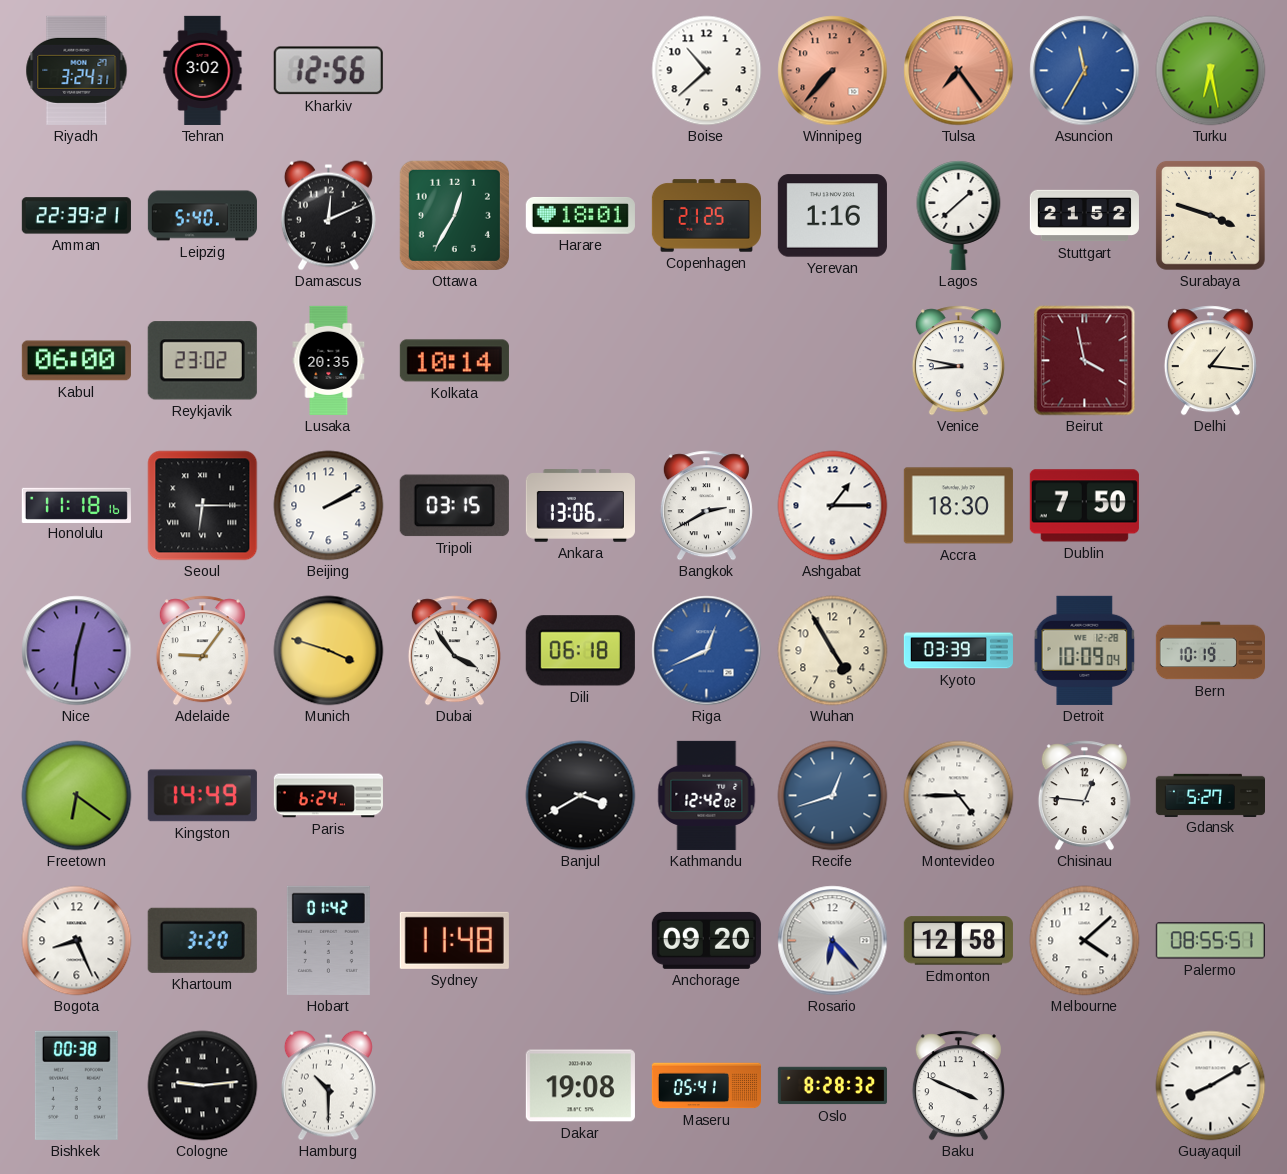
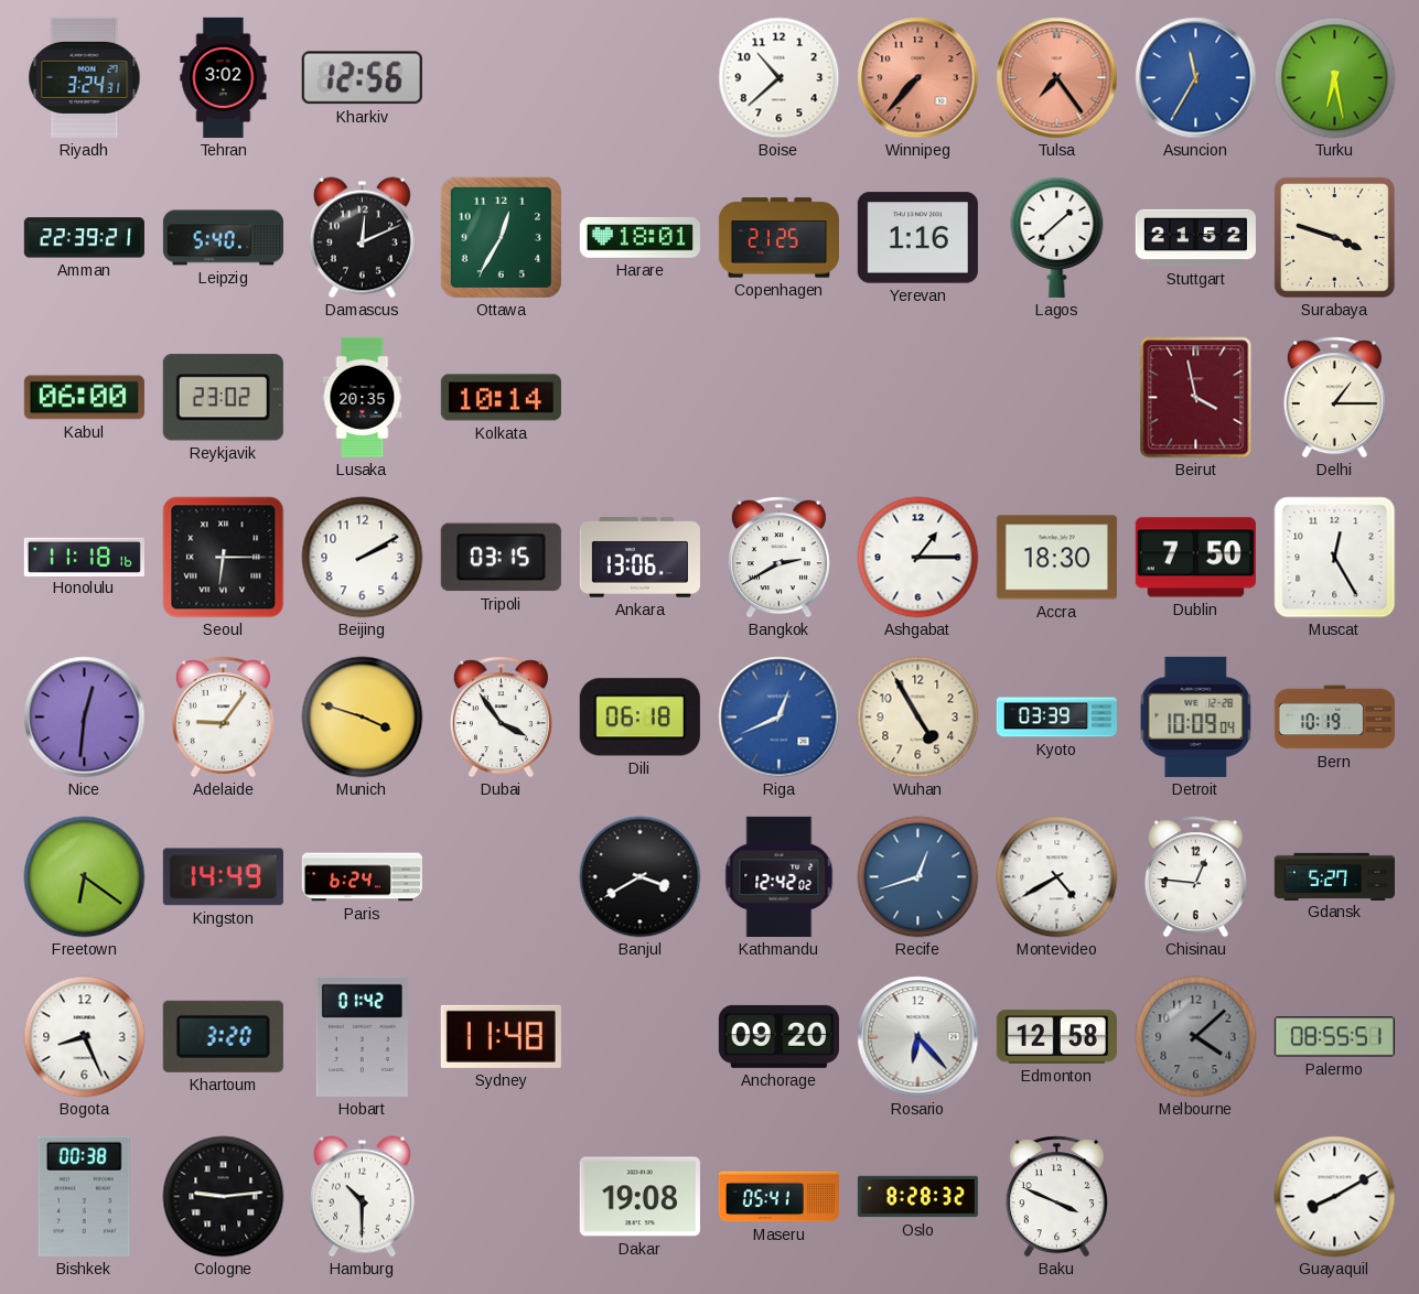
Venice: 8:47 -> none
Delhi: 1:16 -> 1:15
Muscat: none -> 12:25
Montevideo: 4:45 -> 4:40
Melbourne dial: white -> grey
